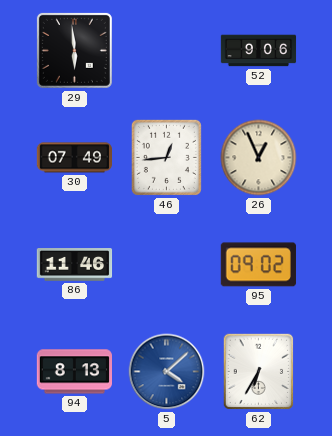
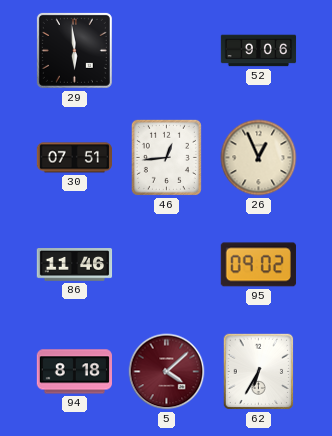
30: 07:49 -> 07:51
94: 8:13 -> 8:18
5 dial: blue -> burgundy
